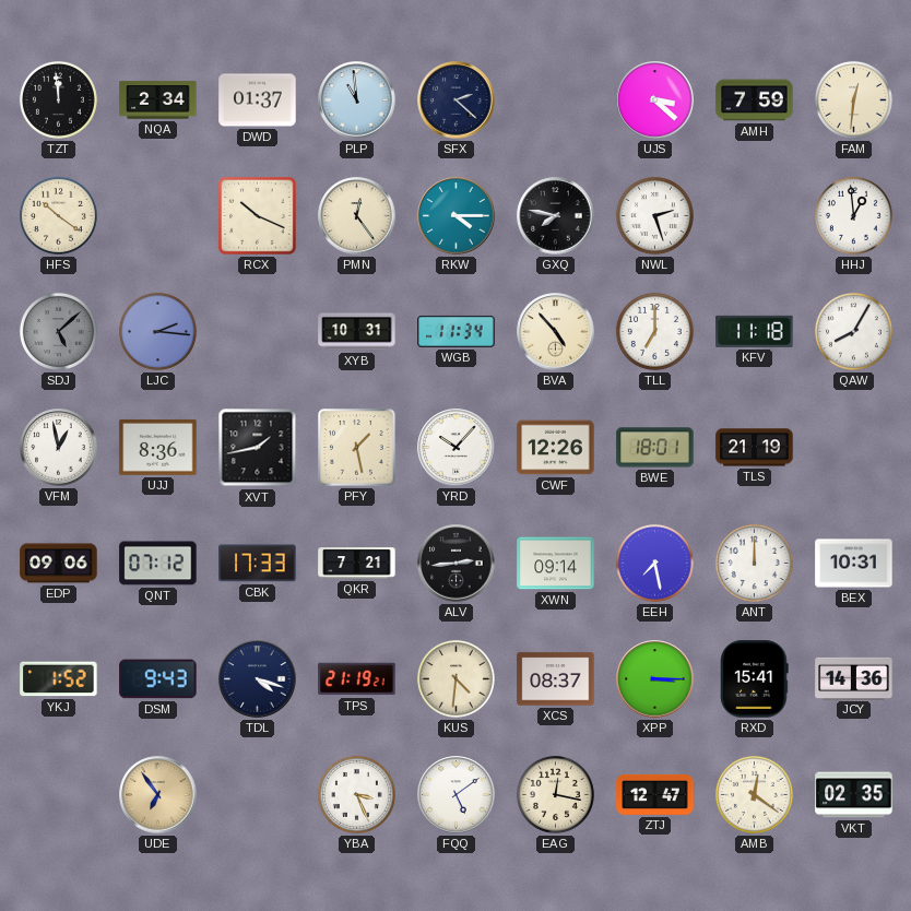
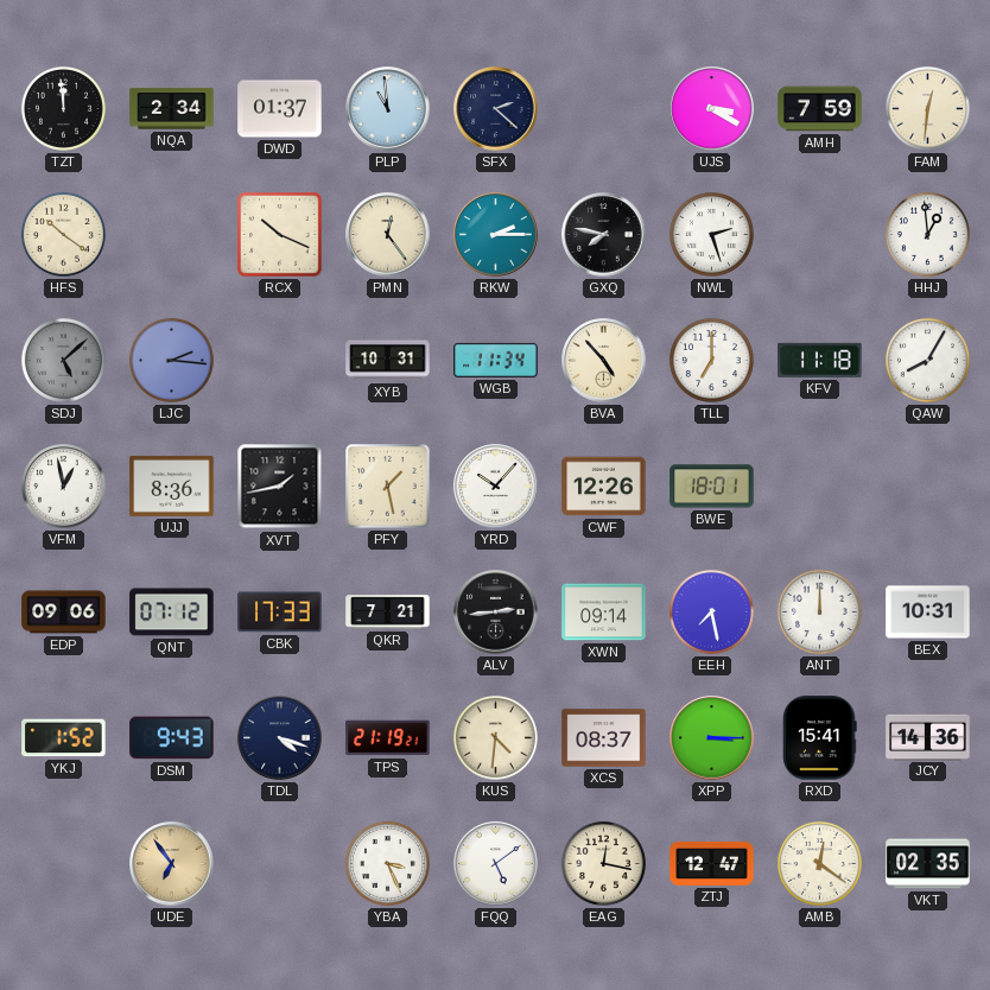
UJS: 3:22 -> 3:20
RKW: 4:15 -> 2:15
TLS: 21:19 -> none
